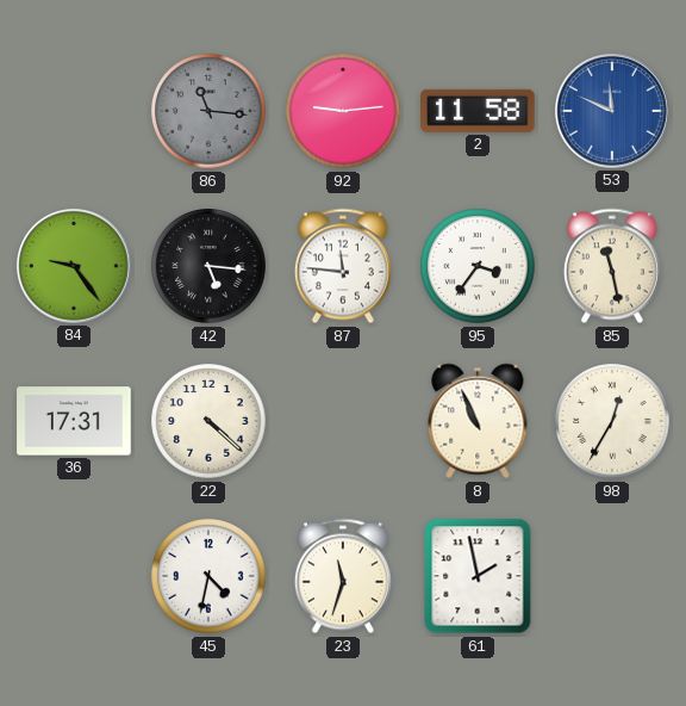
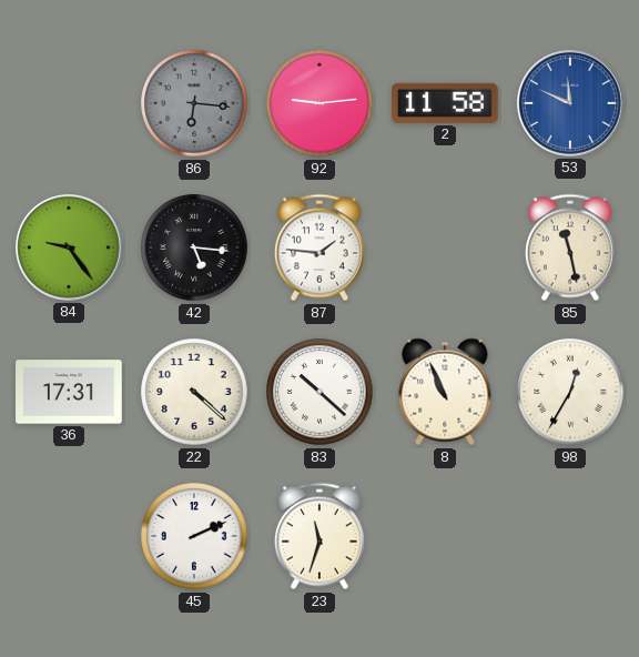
86: 11:16 -> 6:16
87: 11:46 -> 1:46
95: 3:36 -> none
83: none -> 10:22
45: 4:32 -> 2:11
61: 1:58 -> none
